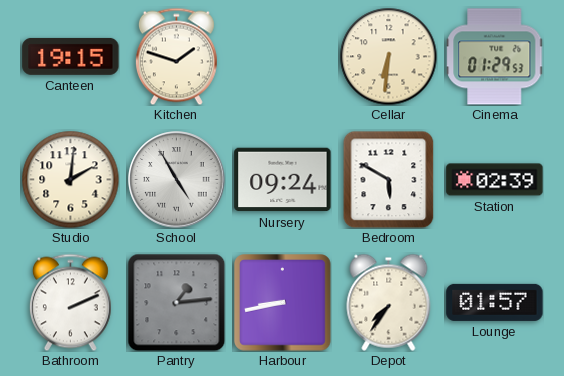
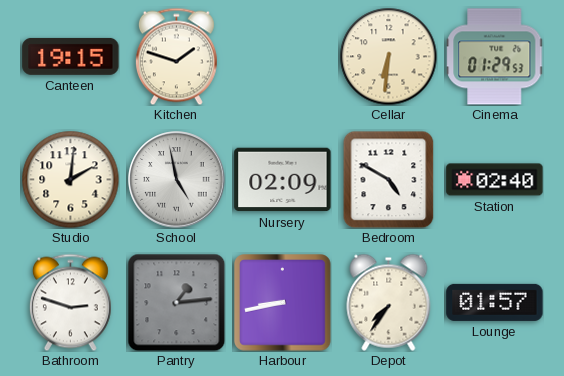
School: 4:55 -> 4:58
Nursery: 09:24 -> 02:09
Bedroom: 5:50 -> 4:50
Station: 02:39 -> 02:40
Bathroom: 2:11 -> 2:48
